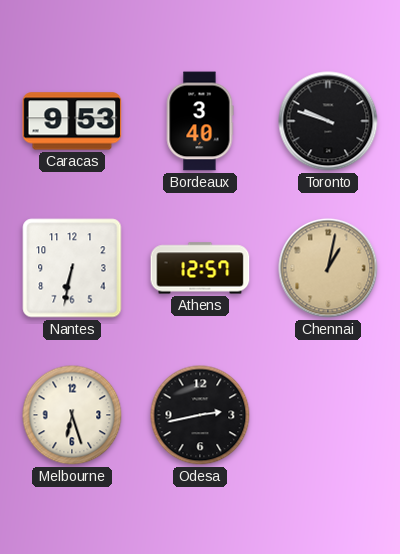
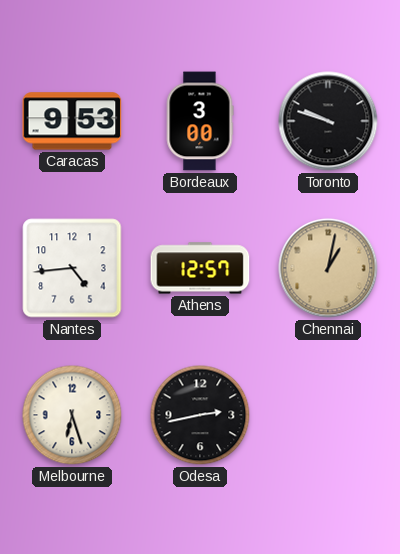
Bordeaux: 3:40 -> 3:00
Nantes: 6:32 -> 4:44
